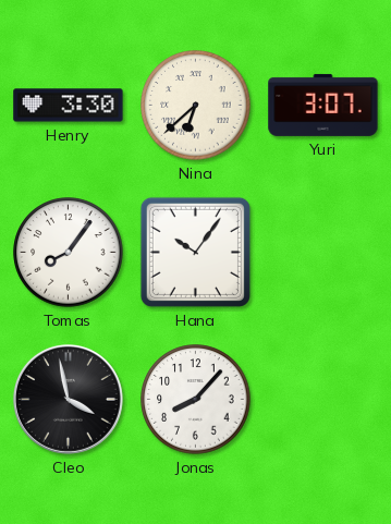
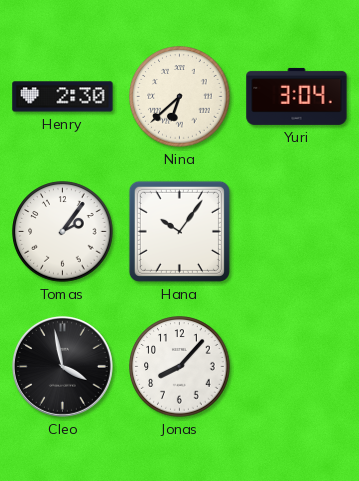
Henry: 3:30 -> 2:30
Yuri: 3:07 -> 3:04
Tomas: 8:06 -> 2:06
